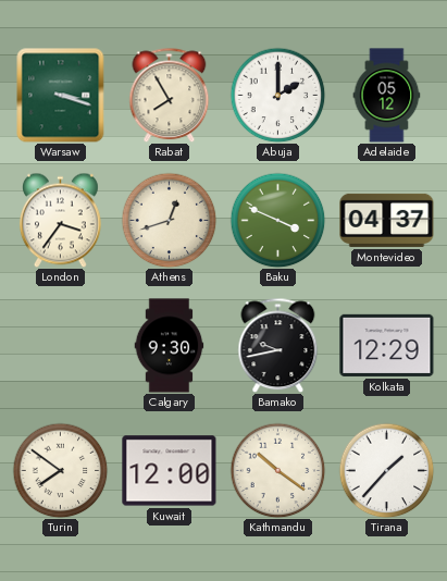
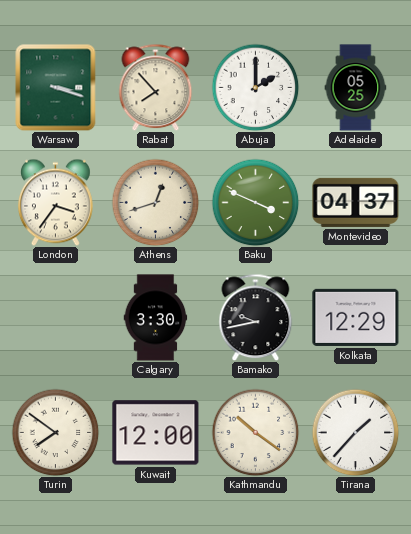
Rabat: 7:55 -> 7:53
Adelaide: 05:12 -> 05:25
Calgary: 9:30 -> 3:30
